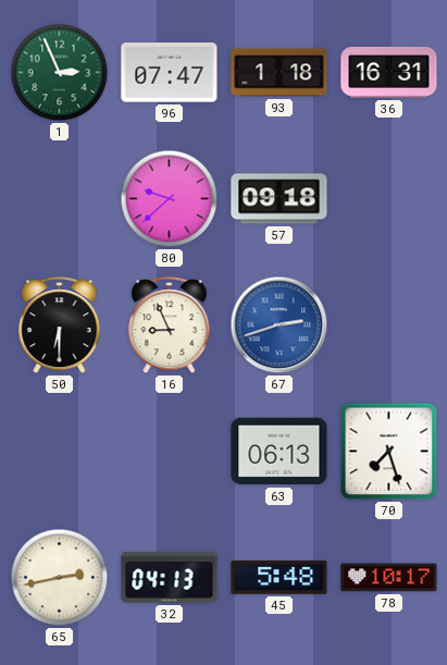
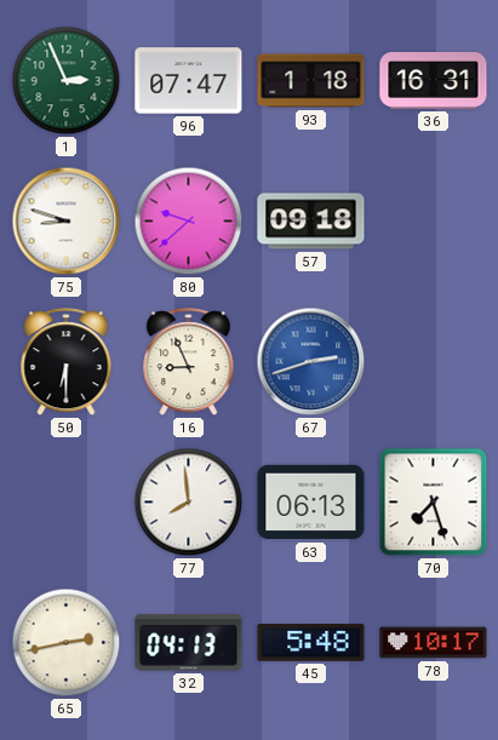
75: none -> 8:48
77: none -> 7:59
